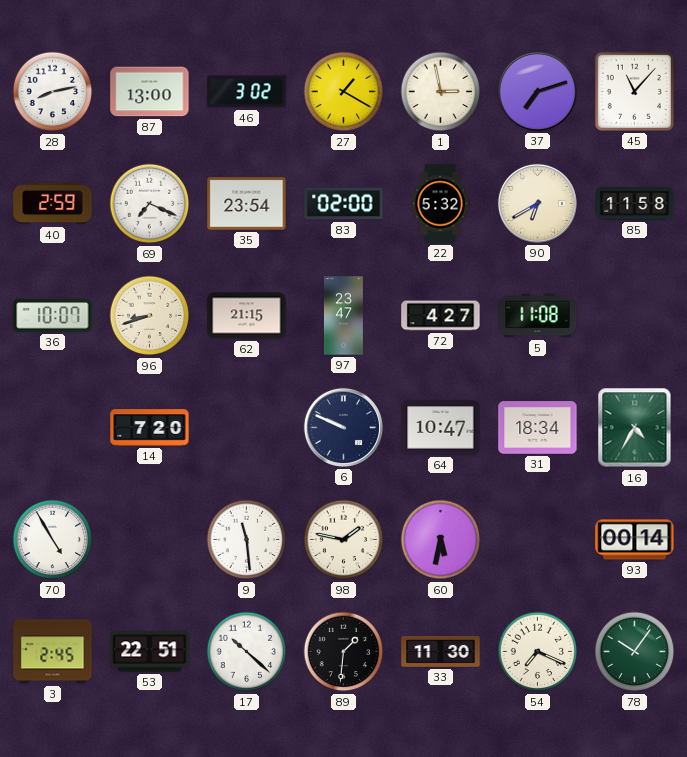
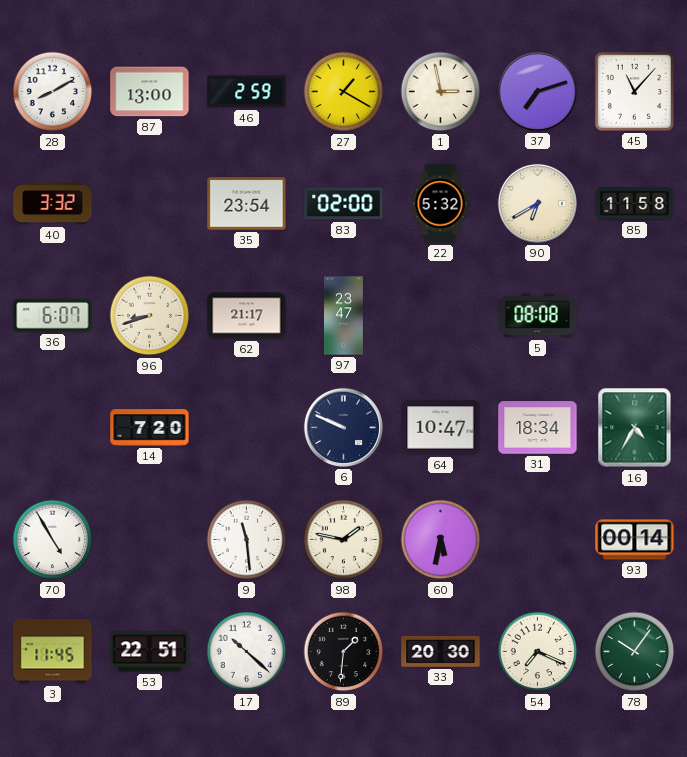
28: 8:13 -> 8:10
46: 3:02 -> 2:59
40: 2:59 -> 3:32
69: 7:19 -> none
36: 10:07 -> 6:07
62: 21:15 -> 21:17
72: 4:27 -> none
5: 11:08 -> 08:08
3: 2:45 -> 11:45
33: 11:30 -> 20:30
